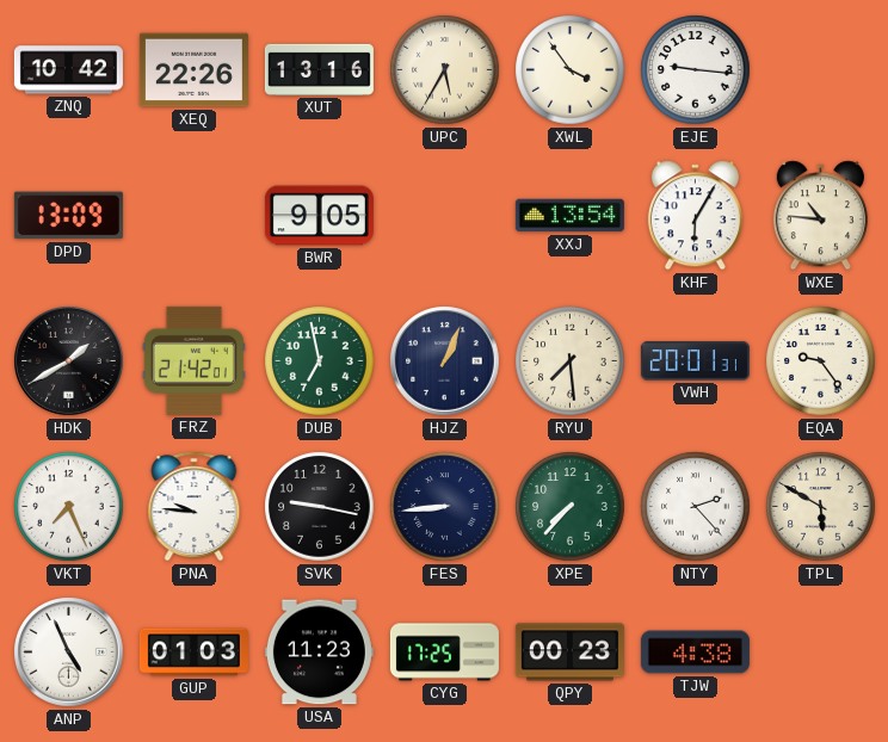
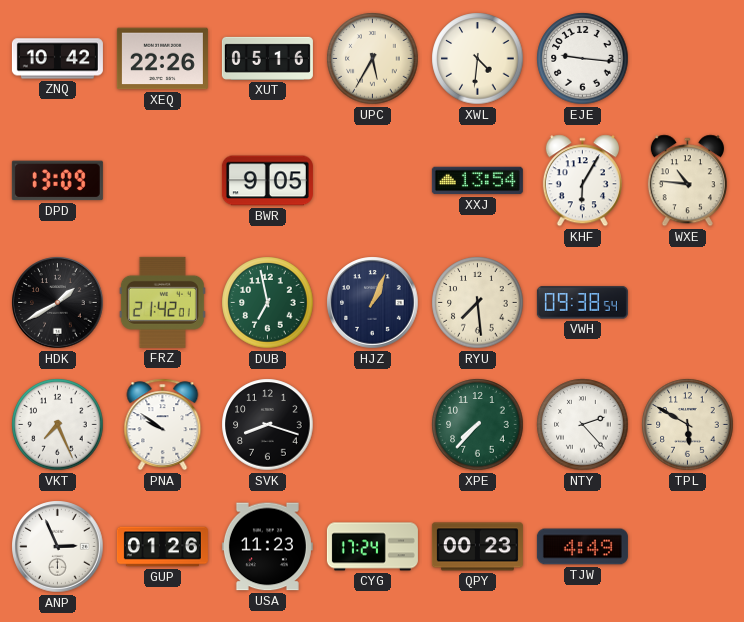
XUT: 13:16 -> 05:16
XWL: 3:54 -> 4:31
VWH: 20:01 -> 09:38
EQA: 9:24 -> none
PNA: 9:46 -> 9:51
SVK: 9:17 -> 8:18
FES: 8:44 -> none
ANP: 4:56 -> 2:56
GUP: 01:03 -> 01:26
CYG: 17:25 -> 17:24
TJW: 4:38 -> 4:49
